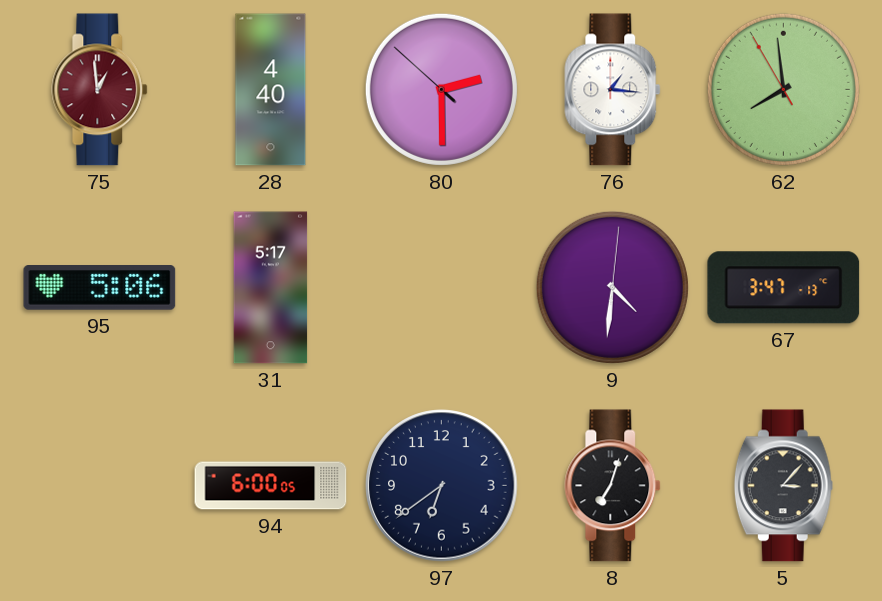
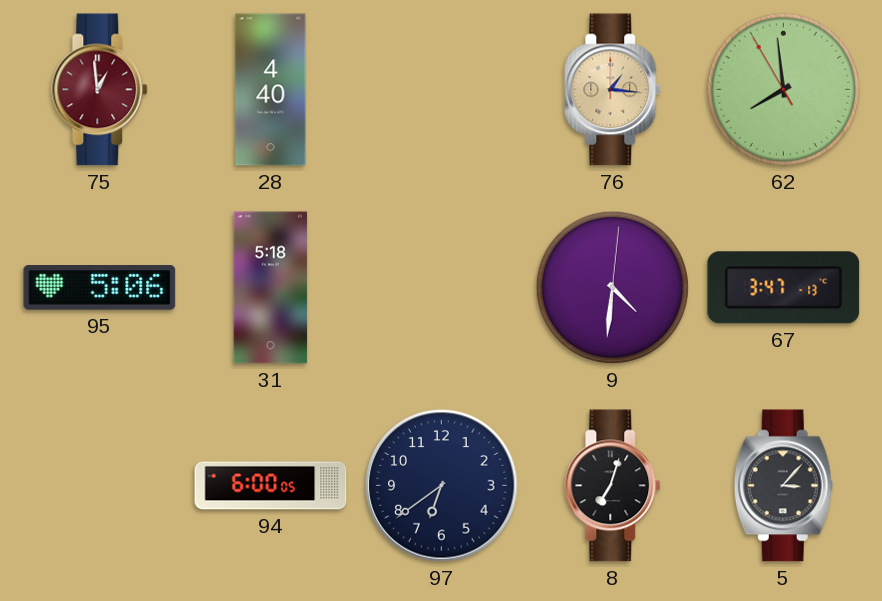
80: 2:29 -> none
76 dial: white -> champagne
31: 5:17 -> 5:18
